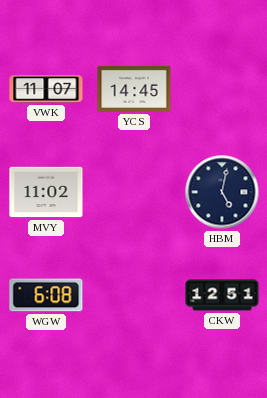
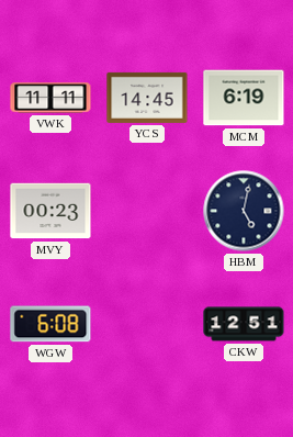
VWK: 11:07 -> 11:11
MCM: none -> 6:19
MVY: 11:02 -> 00:23
